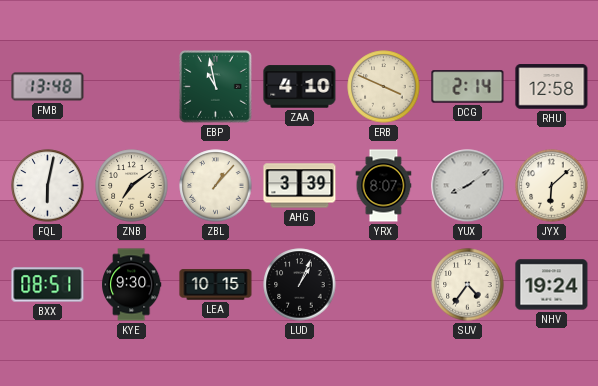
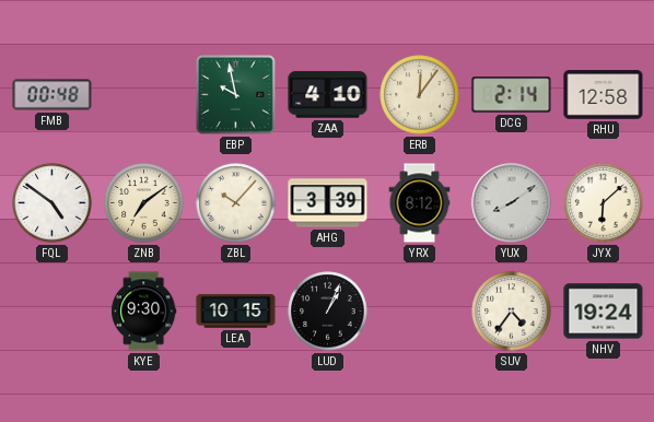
FMB: 13:48 -> 00:48
EBP: 10:58 -> 9:58
ERB: 3:49 -> 12:06
FQL: 6:02 -> 4:51
ZBL: 1:07 -> 10:07
YRX: 8:07 -> 8:12
BXX: 08:51 -> none
